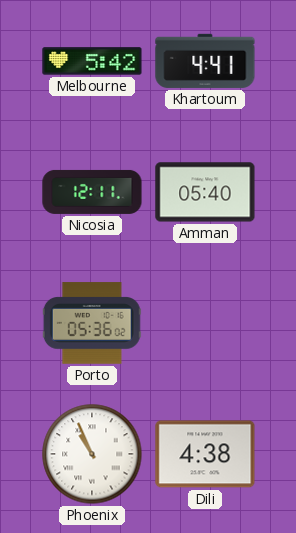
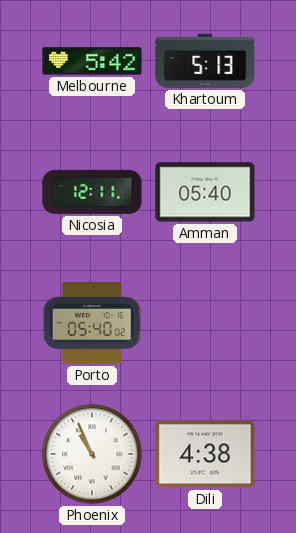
Khartoum: 4:41 -> 5:13
Porto: 05:36 -> 05:40
